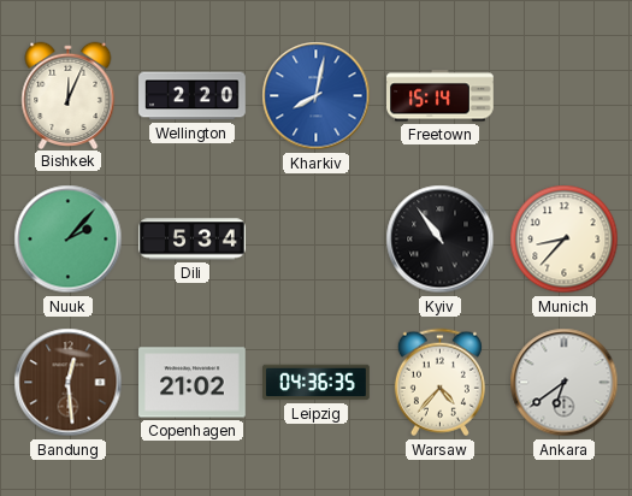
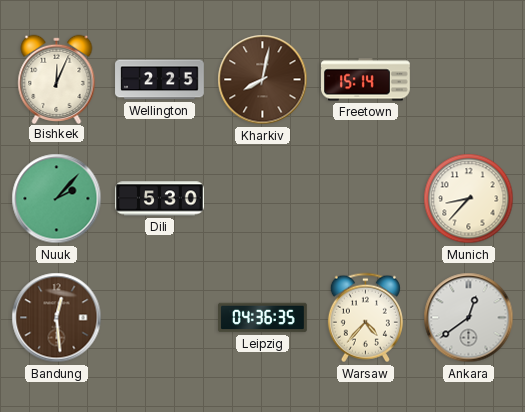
Wellington: 2:20 -> 2:25
Kharkiv dial: blue -> brown
Dili: 5:34 -> 5:30
Kyiv: 10:54 -> none
Copenhagen: 21:02 -> none
Ankara: 6:39 -> 12:39
